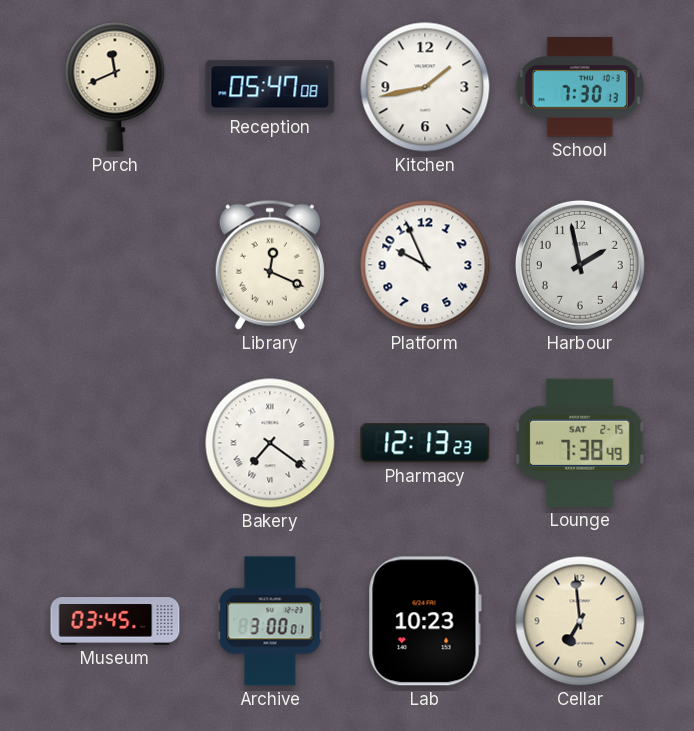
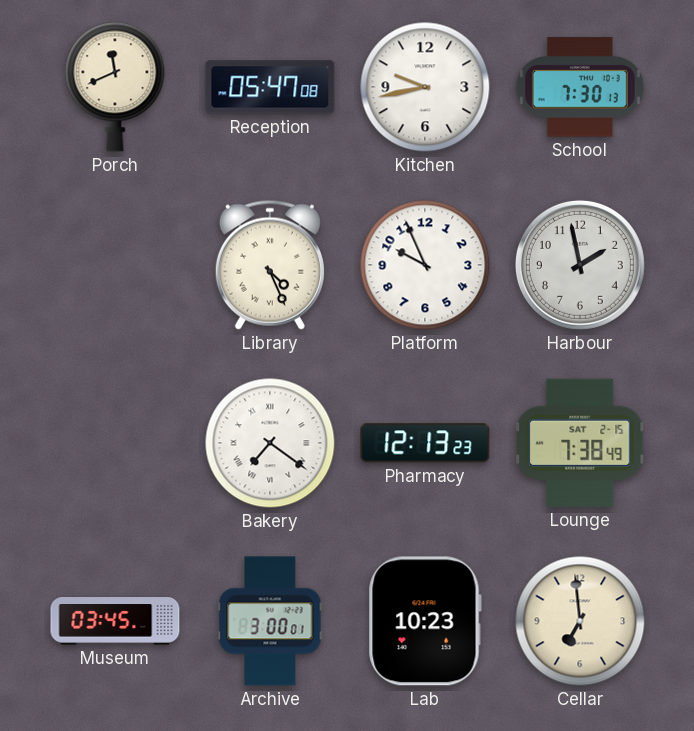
Kitchen: 1:43 -> 9:43
Library: 12:19 -> 4:26
